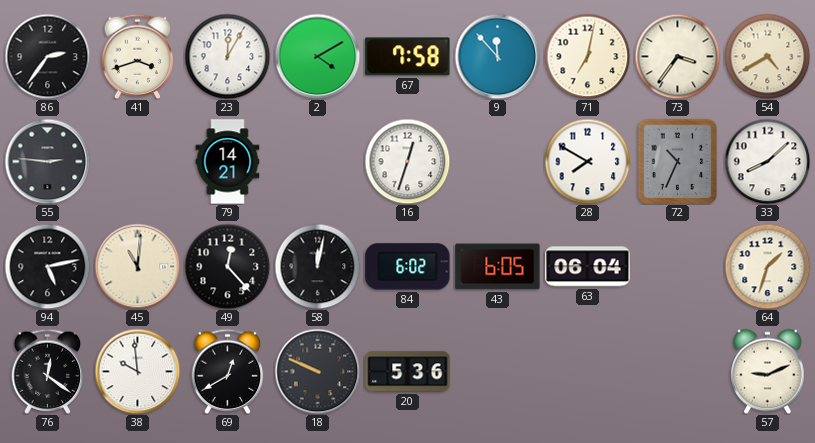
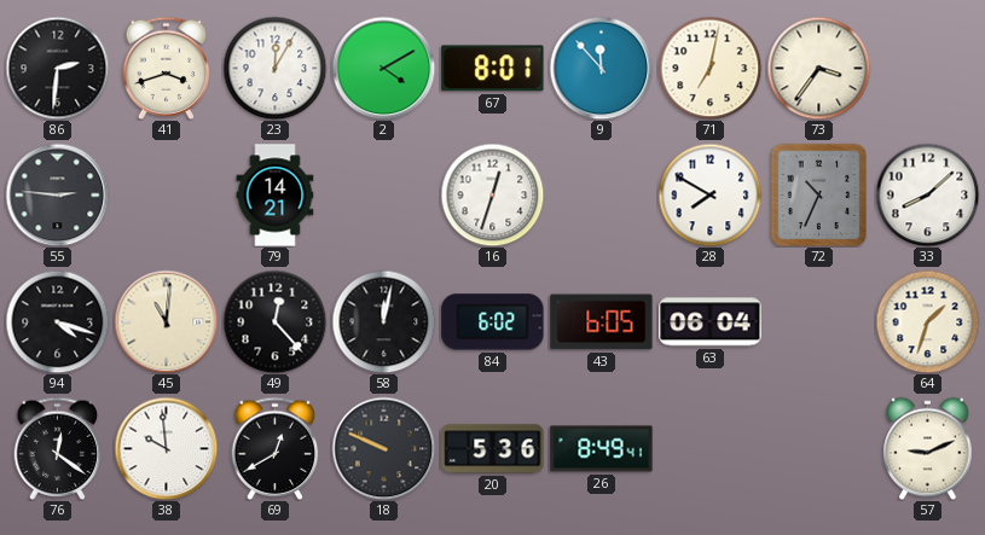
86: 2:36 -> 2:31
67: 7:58 -> 8:01
54: 4:40 -> none
94: 5:13 -> 4:18
26: none -> 8:49
